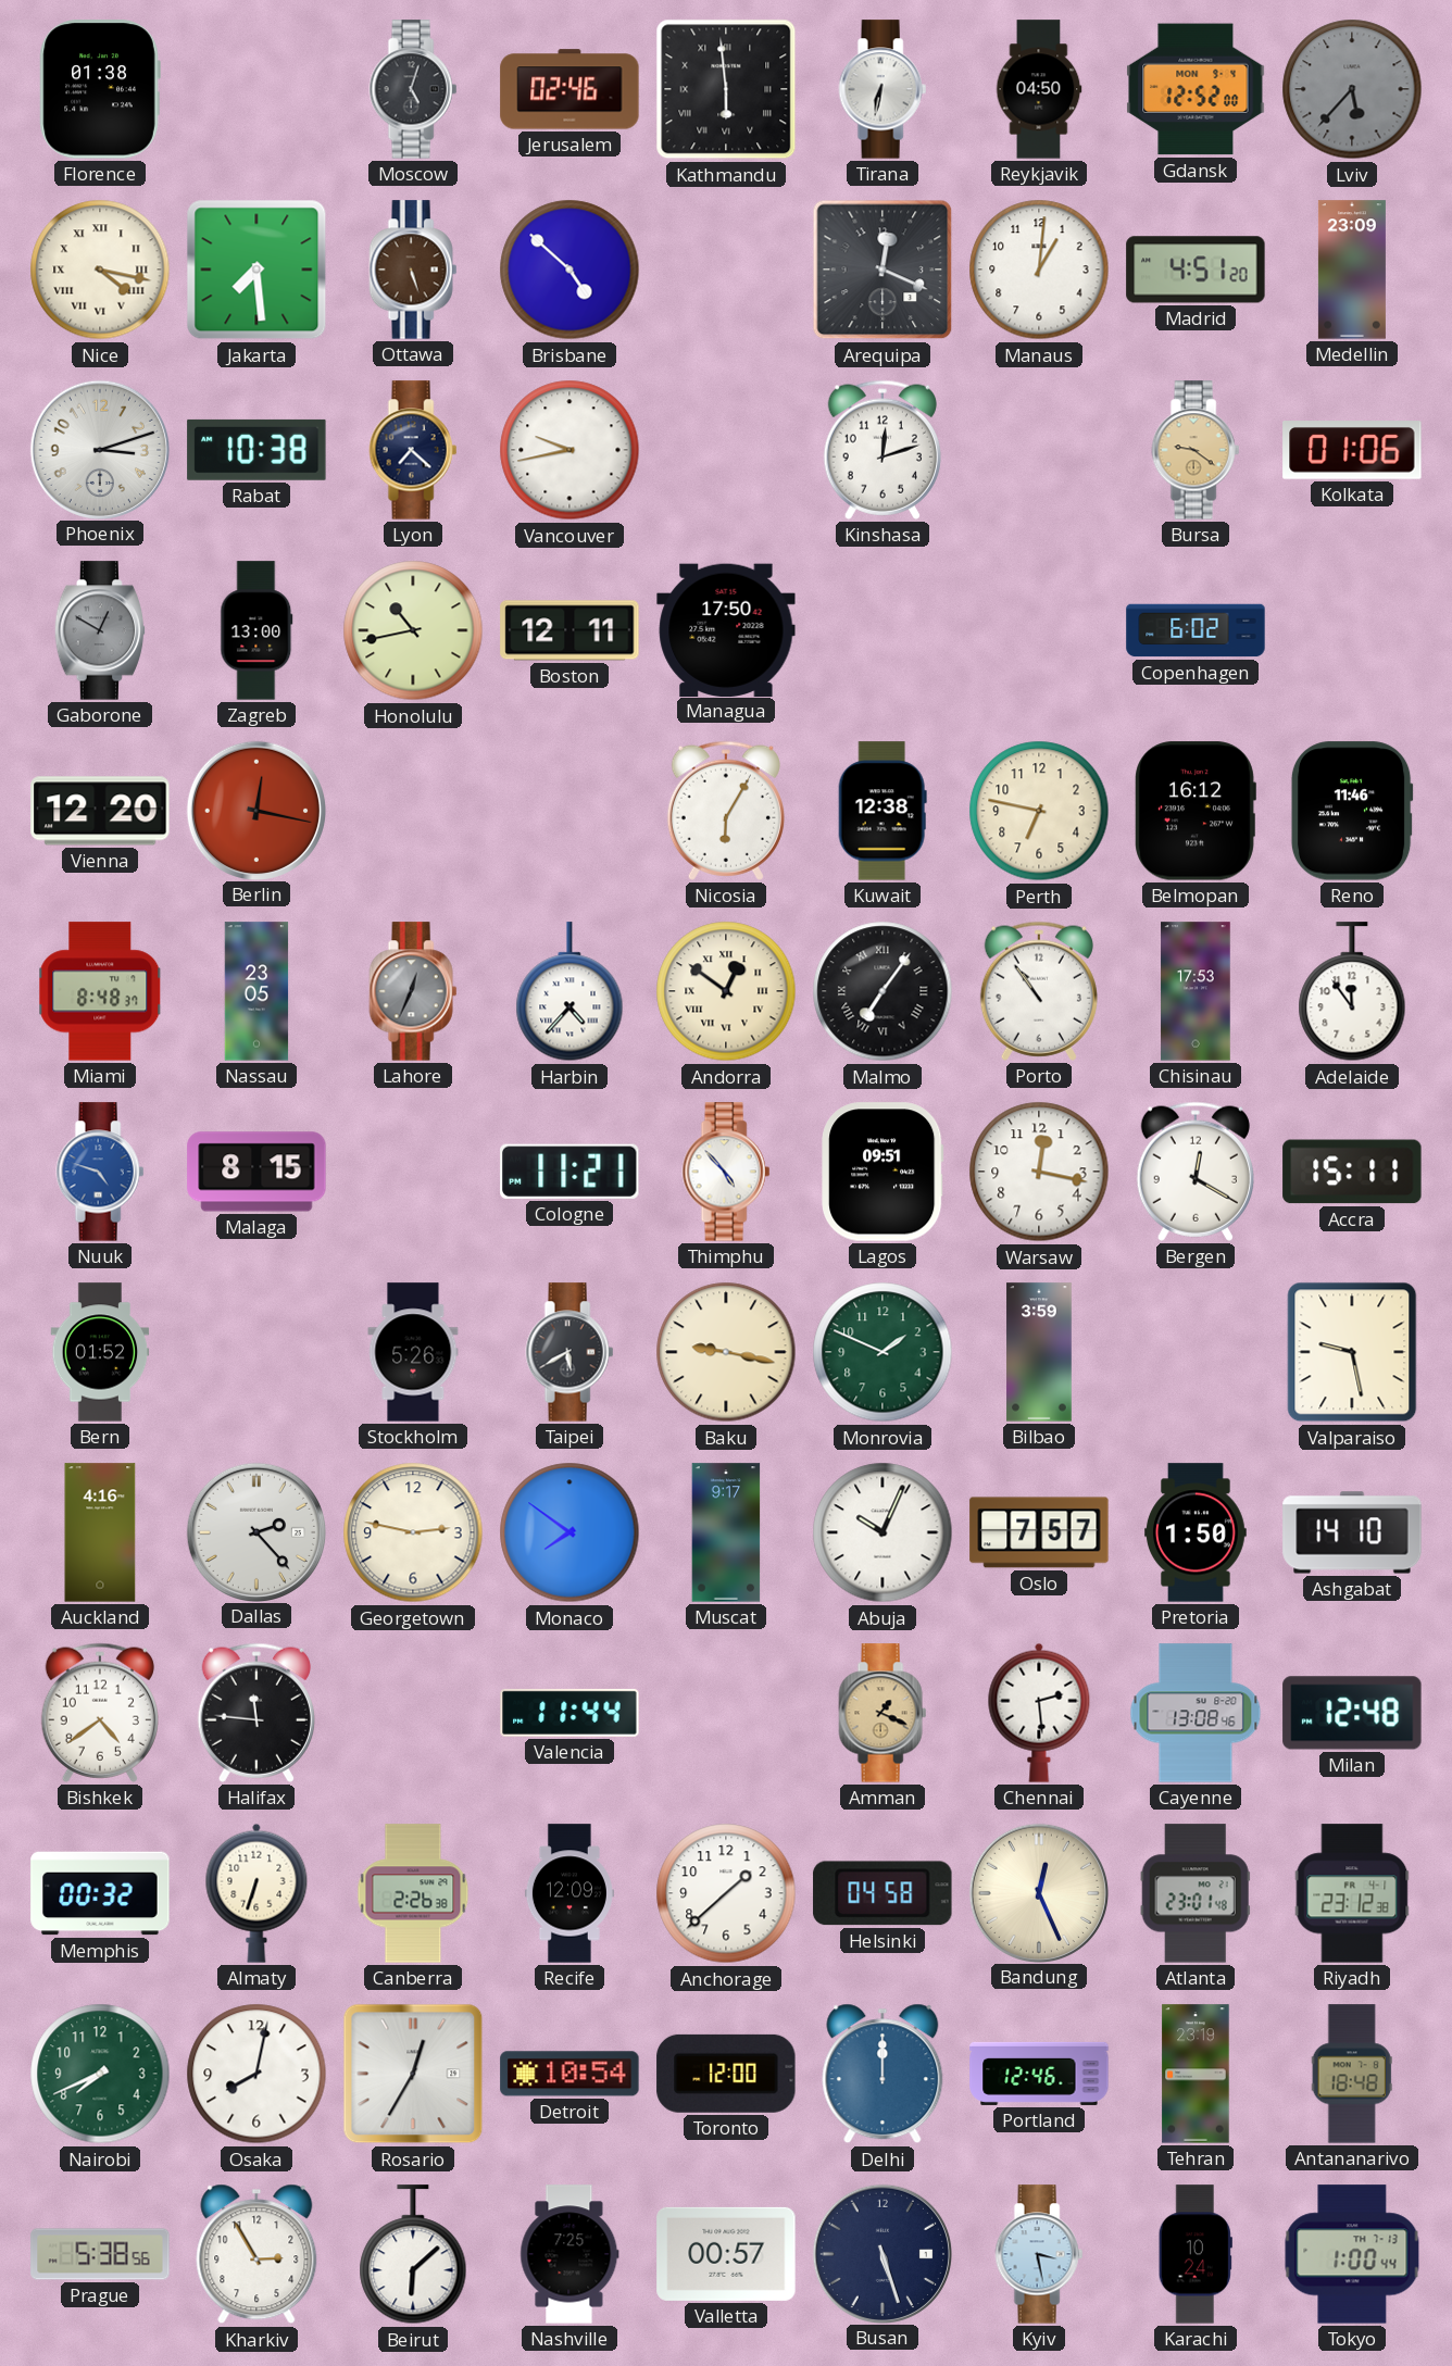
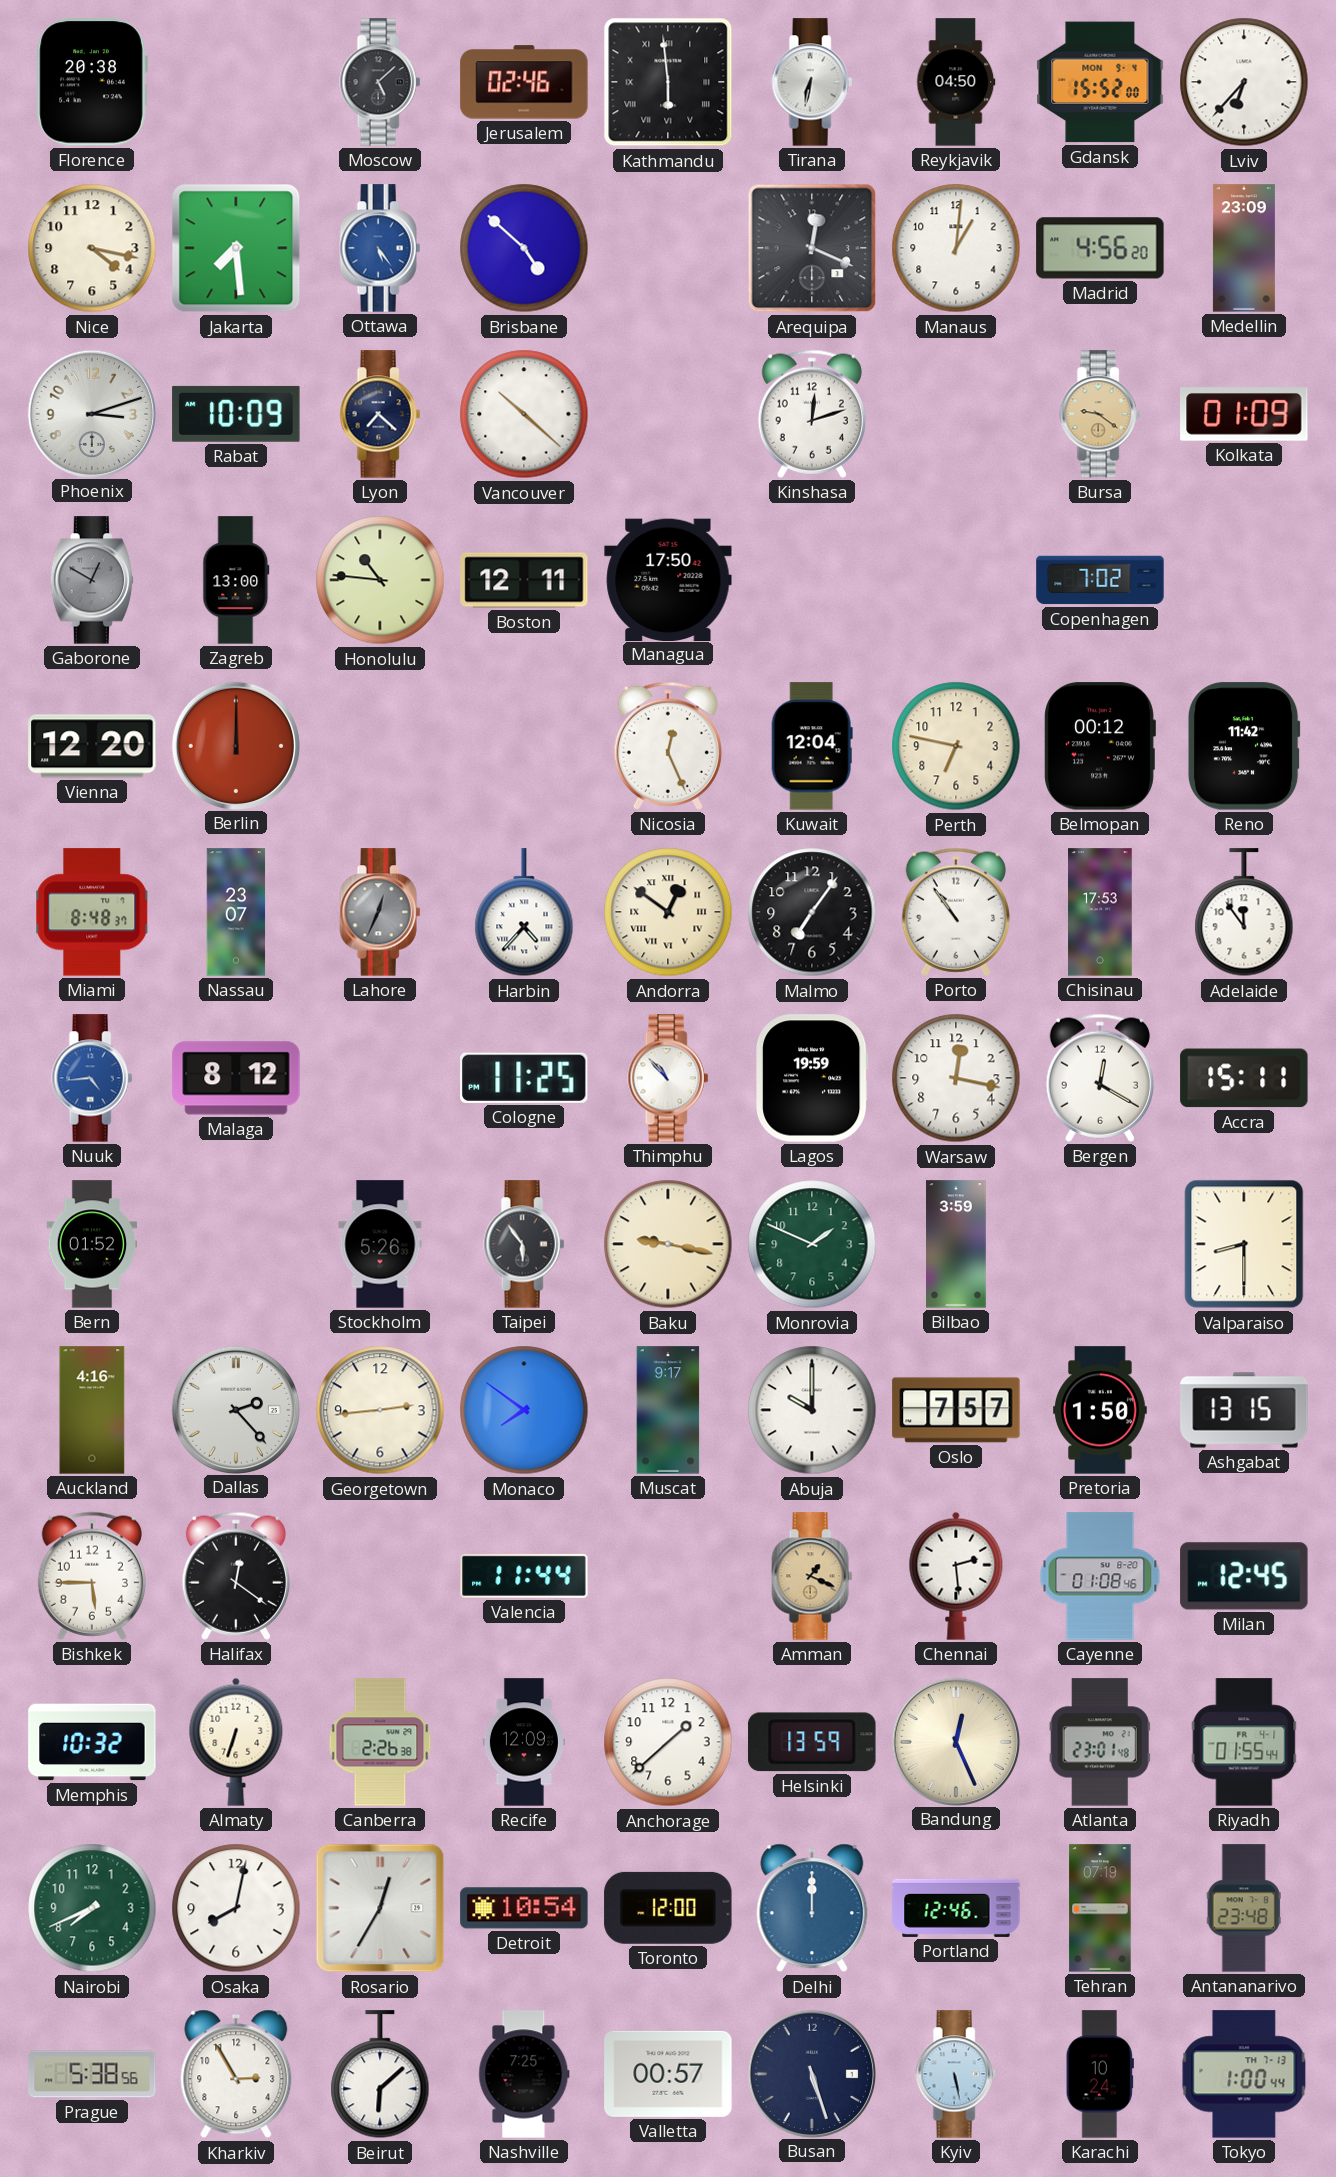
Florence: 01:38 -> 20:38
Moscow: 5:03 -> 5:08
Gdansk: 12:52 -> 15:52
Lviv: 5:37 -> 6:37
Lviv dial: grey -> white
Nice numerals: Roman -> Arabic
Ottawa: 5:27 -> 5:24
Ottawa dial: brown -> blue
Madrid: 4:51 -> 4:56
Rabat: 10:38 -> 10:09
Vancouver: 9:43 -> 10:22
Kolkata: 01:06 -> 01:09
Honolulu: 10:43 -> 10:46
Copenhagen: 6:02 -> 7:02
Berlin: 12:17 -> 12:00
Nicosia: 6:05 -> 12:26
Kuwait: 12:38 -> 12:04
Belmopan: 16:12 -> 00:12
Reno: 11:46 -> 11:42
Nassau: 23:05 -> 23:07
Malmo numerals: Roman -> Arabic
Nuuk: 4:48 -> 4:44
Malaga: 8:15 -> 8:12
Cologne: 11:21 -> 11:25
Thimphu: 4:53 -> 10:53
Lagos: 09:51 -> 19:59
Taipei: 5:40 -> 5:54
Valparaiso: 9:28 -> 8:30
Georgetown: 2:47 -> 2:44
Abuja: 10:04 -> 10:00
Ashgabat: 14:10 -> 13:15
Bishkek: 4:39 -> 5:45
Halifax: 11:46 -> 12:21
Cayenne: 13:08 -> 01:08
Milan: 12:48 -> 12:45
Memphis: 00:32 -> 10:32
Helsinki: 04:58 -> 13:59
Riyadh: 23:12 -> 01:55
Tehran: 23:19 -> 07:19
Antananarivo: 18:48 -> 23:48
Kyiv: 3:28 -> 5:28
